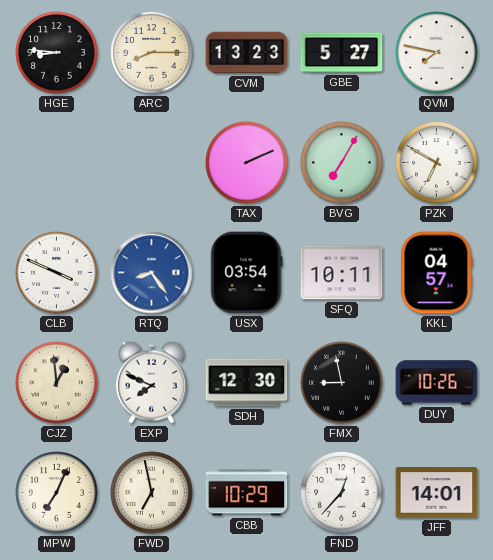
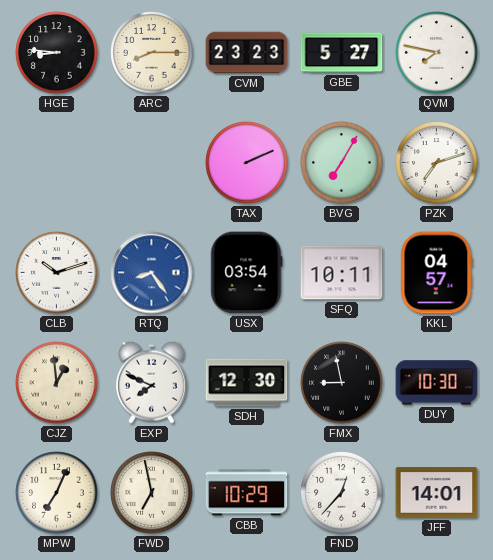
CVM: 13:23 -> 23:23
PZK: 6:50 -> 7:12
CLB: 3:49 -> 10:12
DUY: 10:26 -> 10:30
